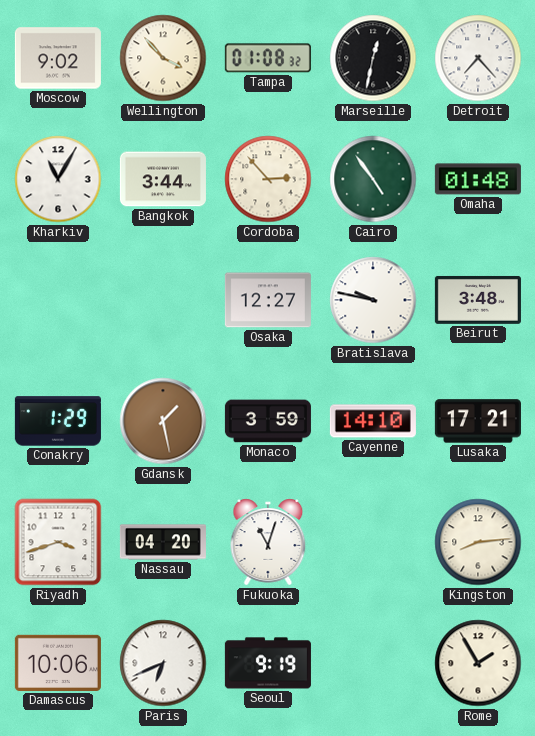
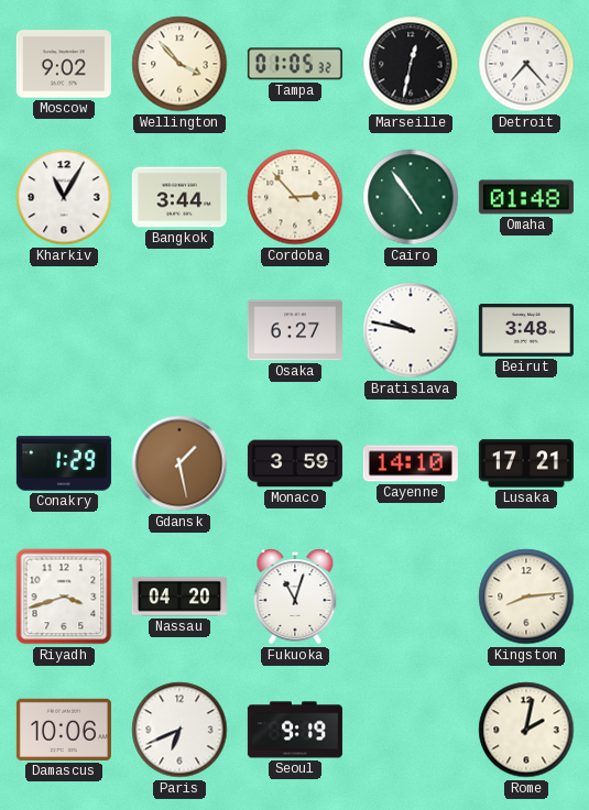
Tampa: 01:08 -> 01:05
Osaka: 12:27 -> 6:27
Rome: 1:55 -> 2:02
